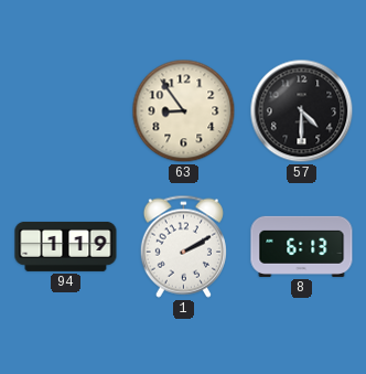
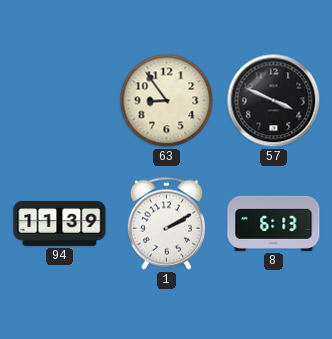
57: 4:30 -> 3:49
94: 1:19 -> 11:39
